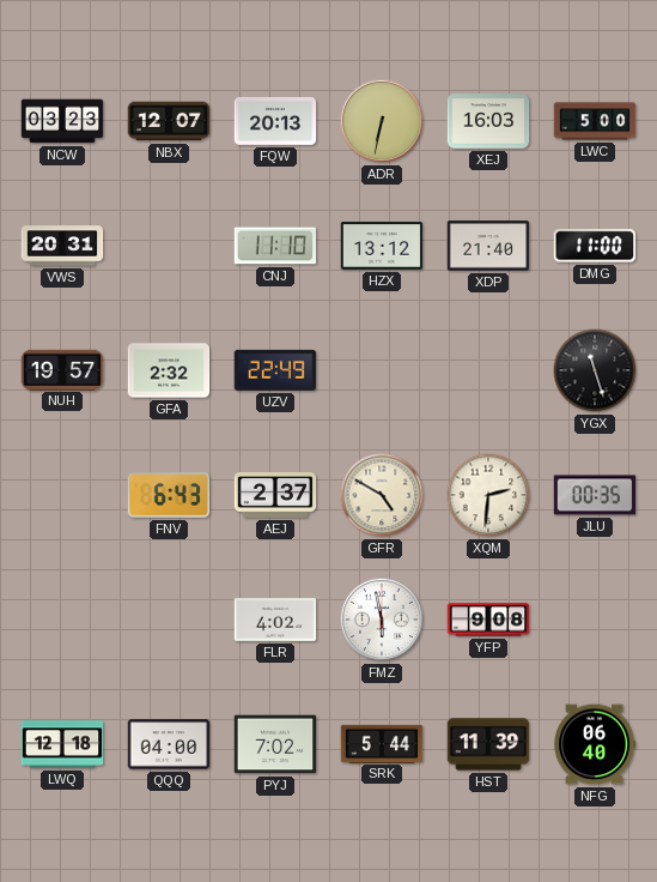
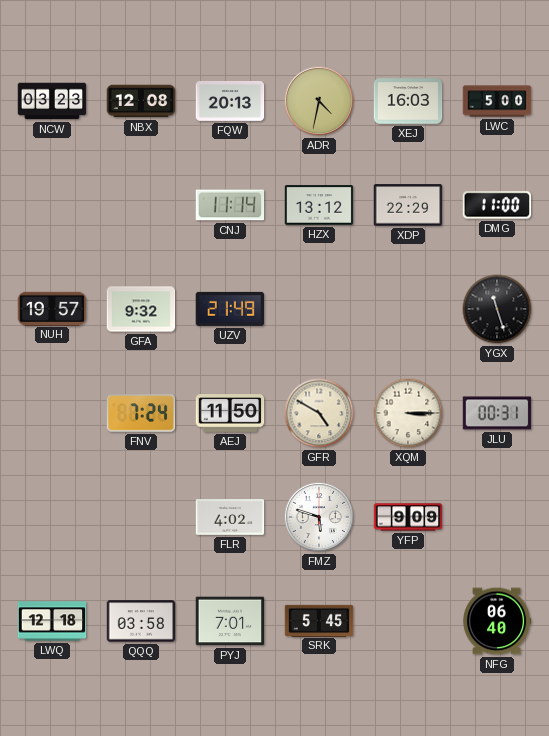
NBX: 12:07 -> 12:08
ADR: 6:32 -> 4:32
VWS: 20:31 -> none
CNJ: 11:10 -> 11:14
XDP: 21:40 -> 22:29
GFA: 2:32 -> 9:32
UZV: 22:49 -> 21:49
FNV: 6:43 -> 7:24
AEJ: 2:37 -> 11:50
XQM: 2:31 -> 3:15
JLU: 00:35 -> 00:31
FMZ: 5:58 -> 5:48
YFP: 9:08 -> 9:09
QQQ: 04:00 -> 03:58
PYJ: 7:02 -> 7:01
SRK: 5:44 -> 5:45
HST: 11:39 -> none
